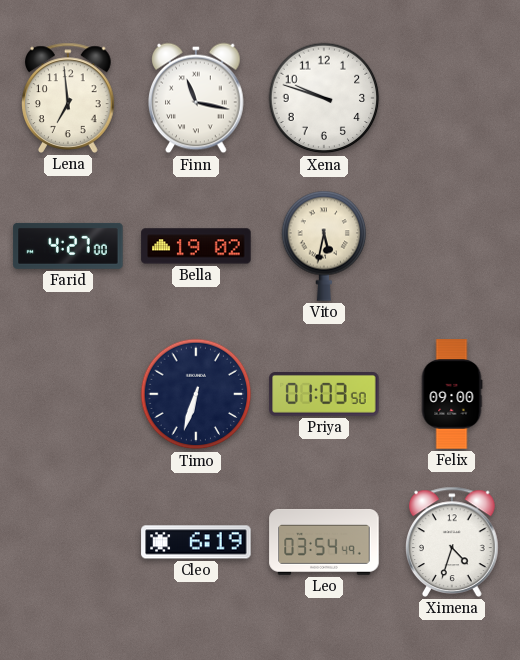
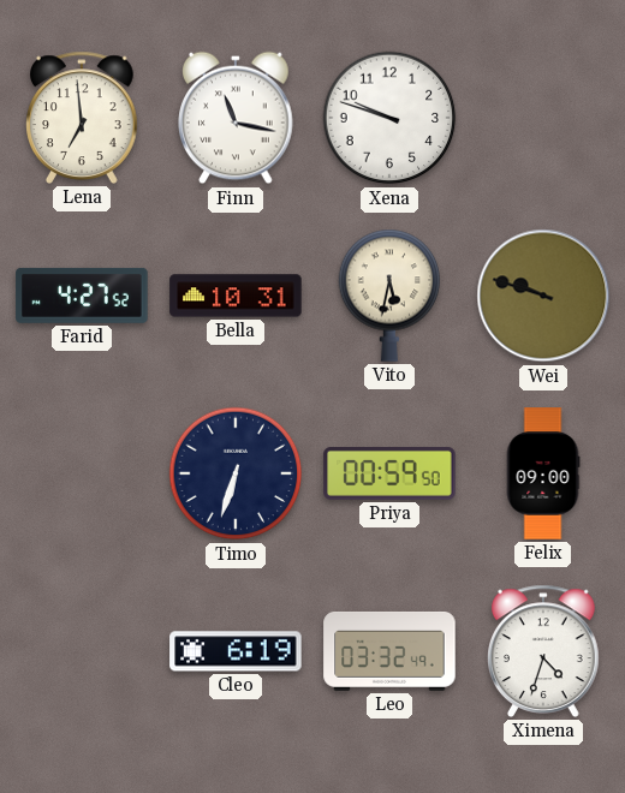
Farid: 4:27:00 -> 4:27:52
Bella: 19:02 -> 10:31
Wei: none -> 9:48
Priya: 01:03 -> 00:59
Leo: 03:54 -> 03:32
